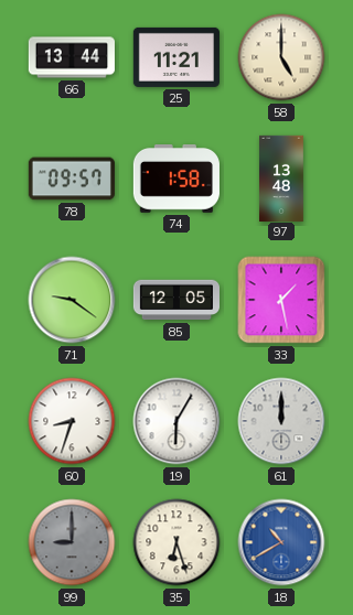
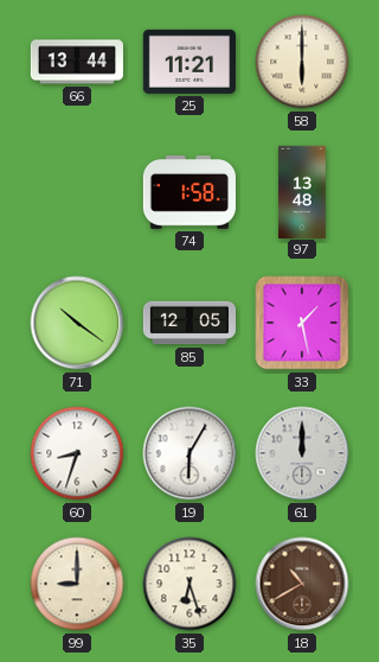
58: 5:00 -> 6:00
78: 09:57 -> none
71: 9:21 -> 10:21
99 dial: grey -> cream
18 dial: blue -> brown
